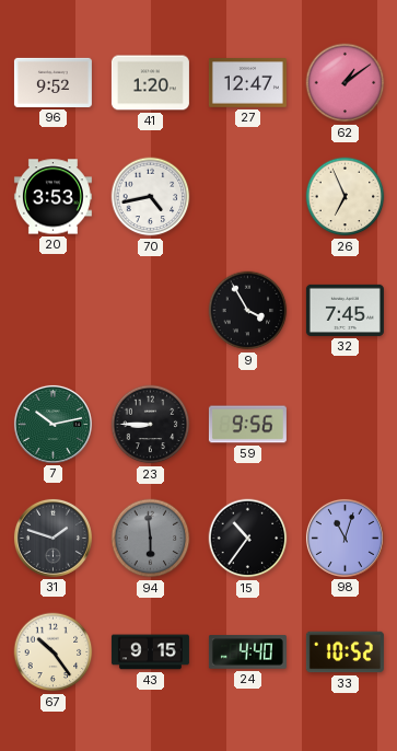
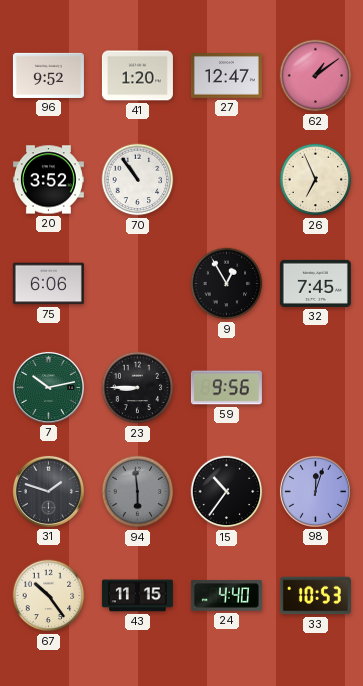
20: 3:53 -> 3:52
70: 4:43 -> 10:54
75: none -> 6:06
9: 3:55 -> 12:55
98: 11:03 -> 12:03
43: 9:15 -> 11:15
33: 10:52 -> 10:53
